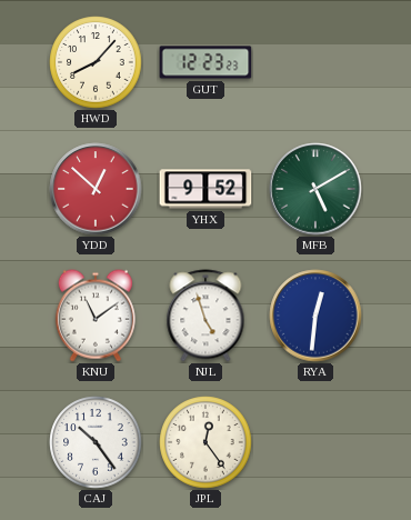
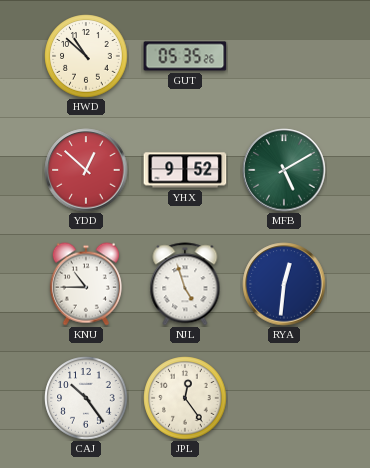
HWD: 8:07 -> 10:52
GUT: 12:23 -> 05:35
KNU: 11:09 -> 10:45
